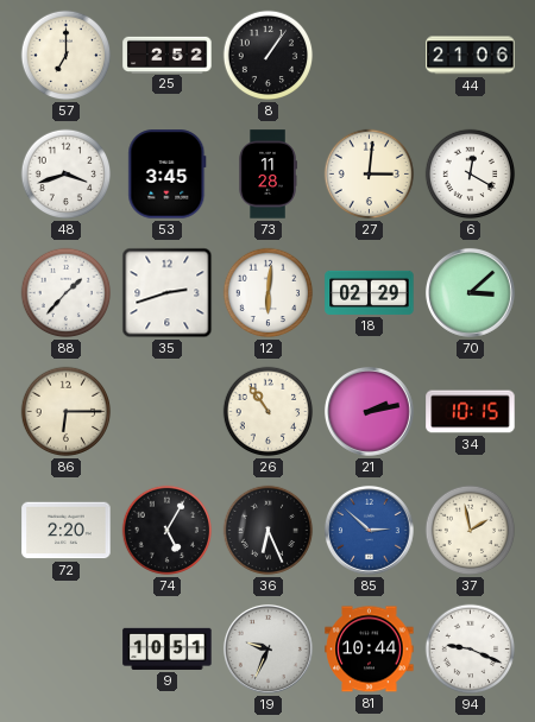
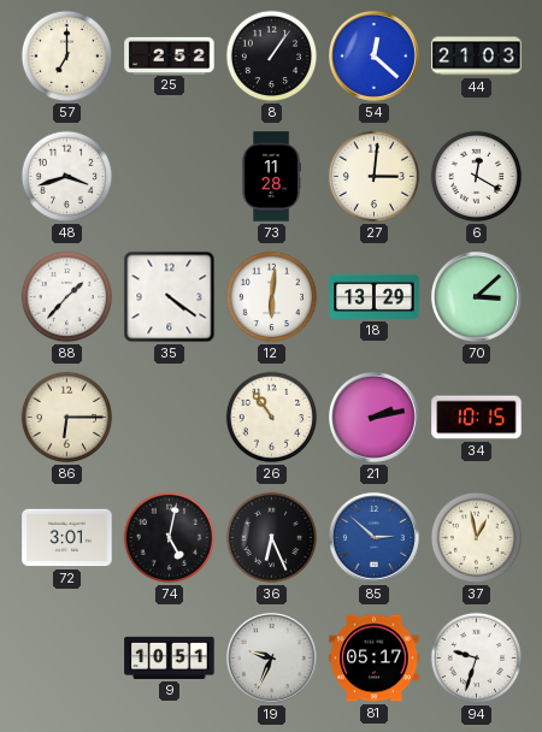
54: none -> 12:22
44: 21:06 -> 21:03
53: 3:45 -> none
35: 2:42 -> 4:21
18: 02:29 -> 13:29
72: 2:20 -> 3:01
74: 5:05 -> 5:02
37: 1:58 -> 12:58
81: 10:44 -> 05:17
94: 9:19 -> 9:33
